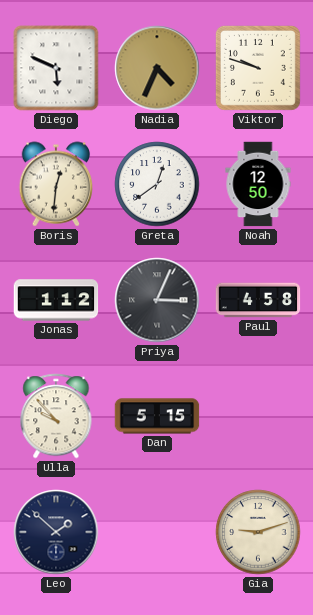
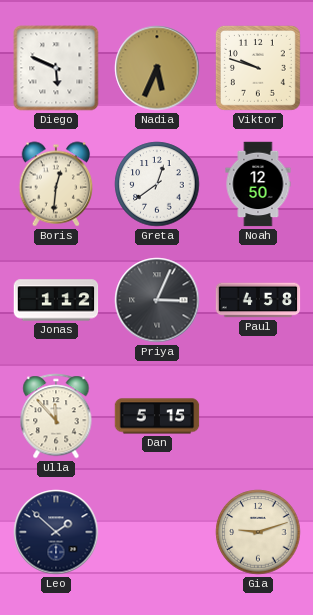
Nadia: 4:34 -> 5:34
Ulla: 9:53 -> 11:53
